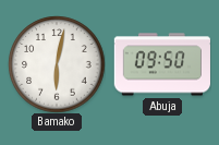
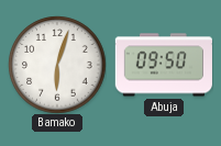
Bamako: 6:02 -> 6:03
